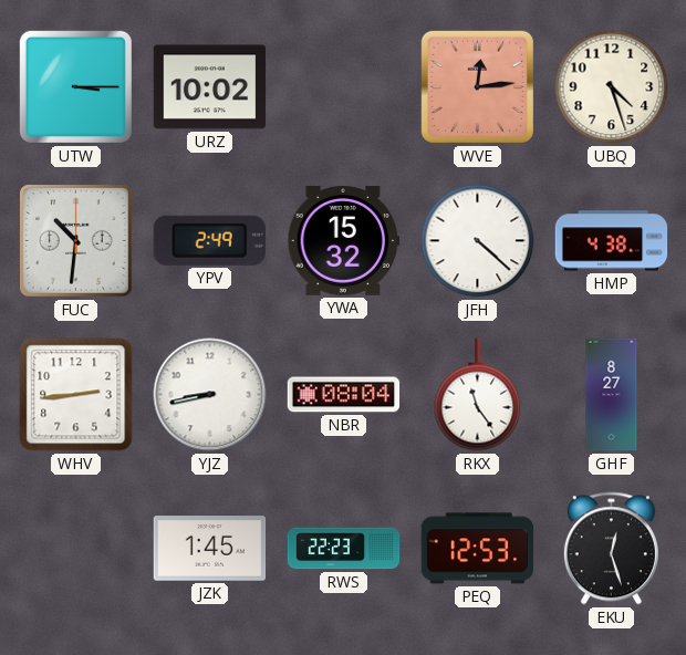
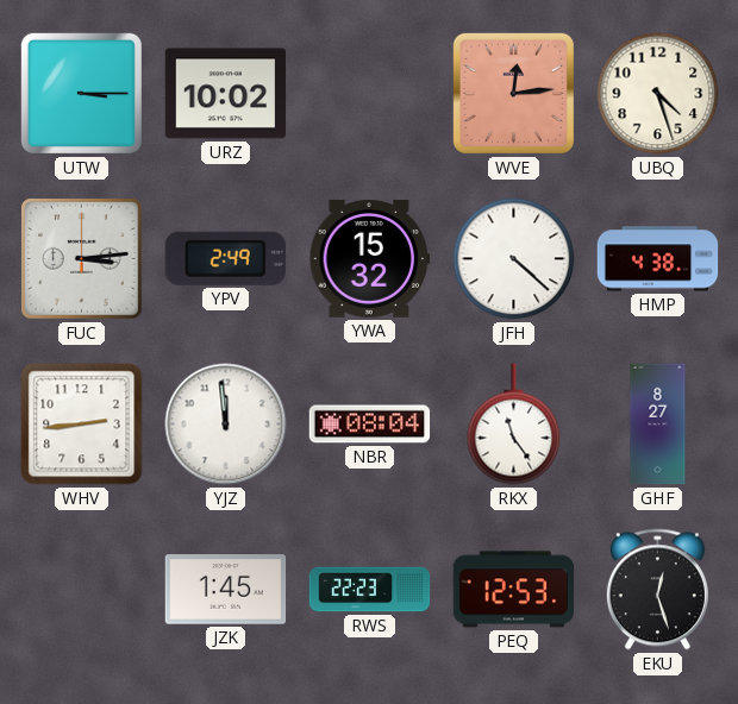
FUC: 10:31 -> 3:14
YJZ: 8:43 -> 11:59
